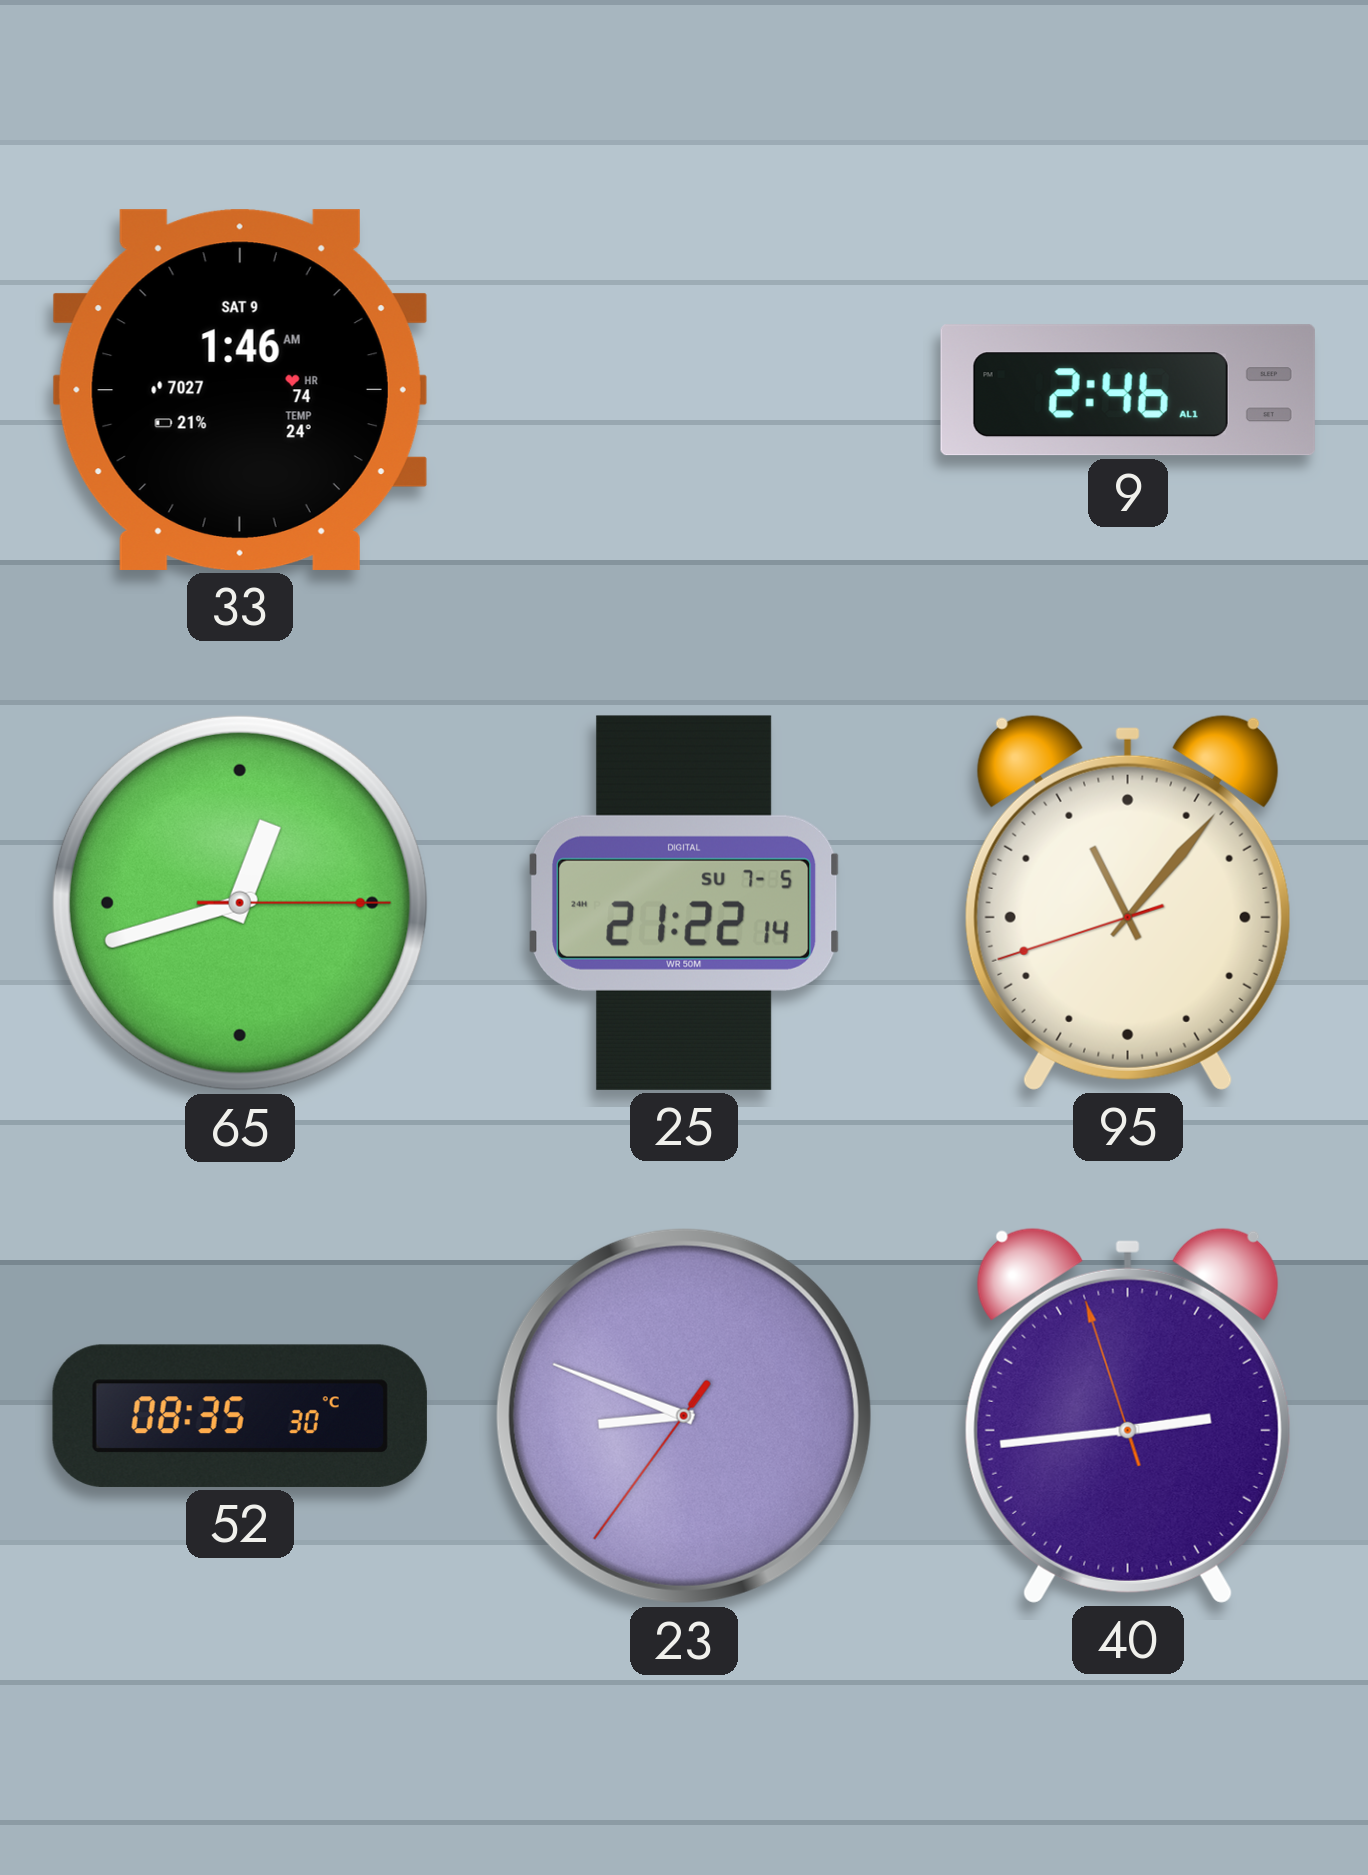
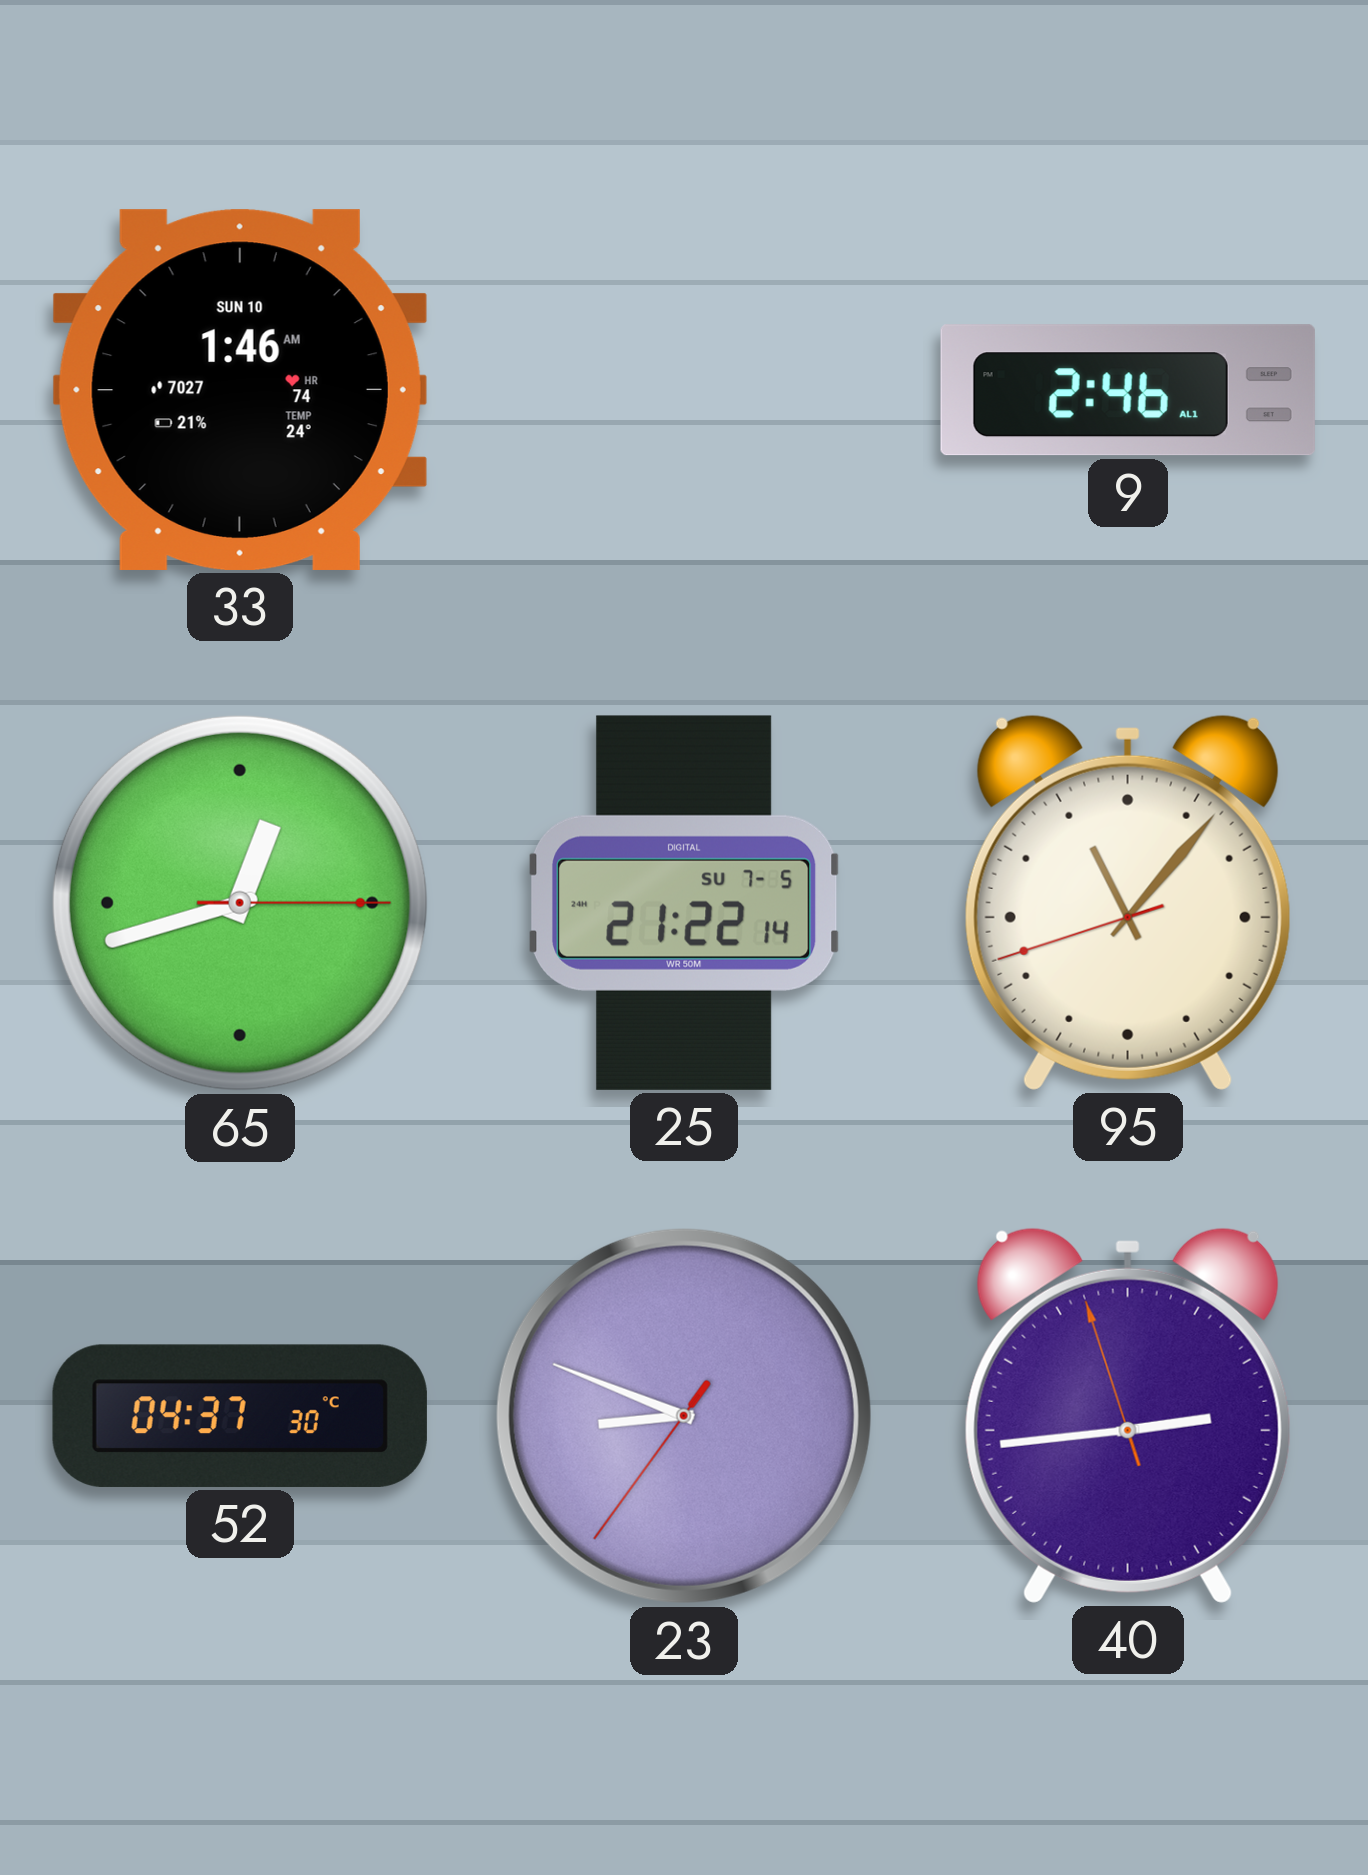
33 date: SAT 9 -> SUN 10
52: 08:35 -> 04:37
